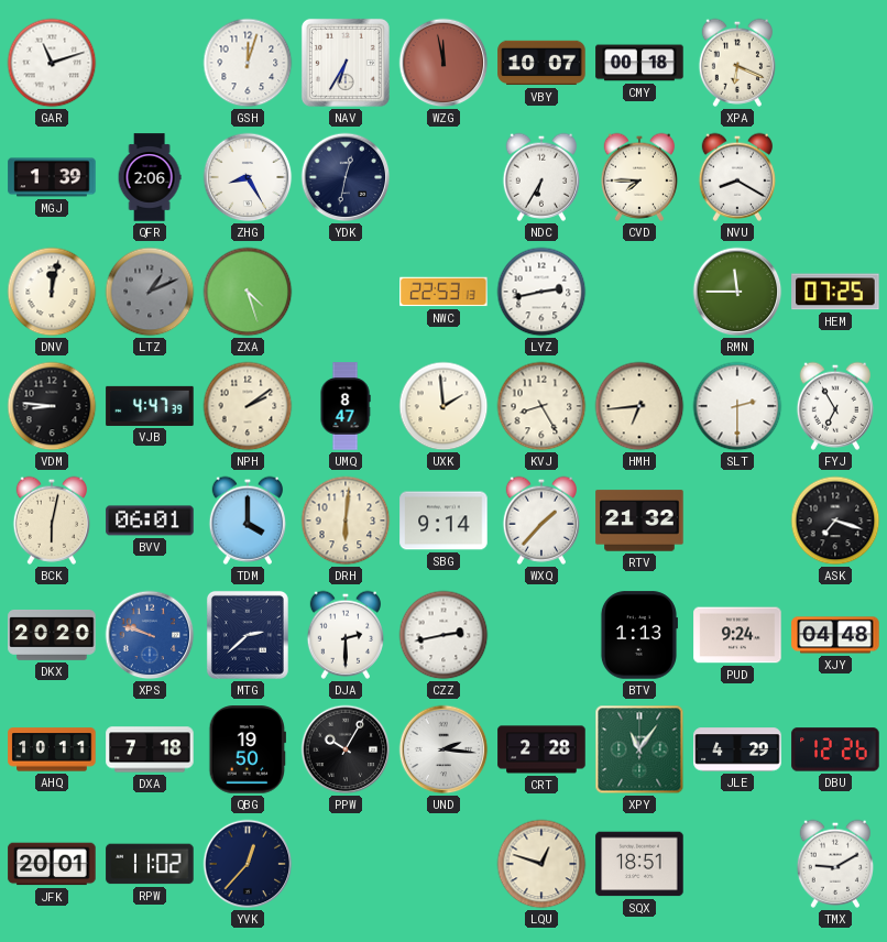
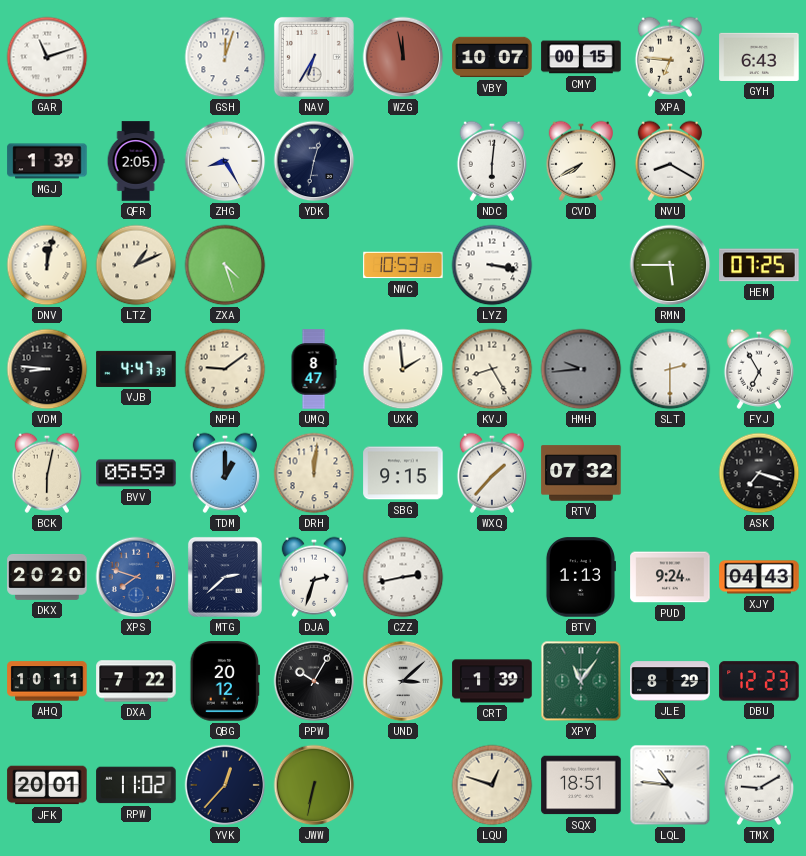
CMY: 00:18 -> 00:15
XPA: 6:19 -> 6:46
GYH: none -> 6:43
QFR: 2:06 -> 2:05
NDC: 6:35 -> 6:01
CVD: 7:45 -> 7:40
LTZ dial: grey -> cream
NWC: 22:53 -> 10:53
LYZ: 2:43 -> 3:17
RMN: 11:45 -> 5:45
NPH: 2:09 -> 9:09
HMH: 6:44 -> 9:44
HMH dial: cream -> grey
BVV: 06:01 -> 05:59
TDM: 4:00 -> 1:00
DRH: 6:01 -> 12:01
SBG: 9:14 -> 9:15
RTV: 21:32 -> 07:32
XPS: 9:48 -> 7:48
DJA: 2:30 -> 2:33
XJY: 04:48 -> 04:43
DXA: 7:18 -> 7:22
QBG: 19:50 -> 20:12
UND: 2:16 -> 3:08
CRT: 2:28 -> 1:39
JLE: 4:29 -> 8:29
DBU: 12:26 -> 12:23
JWW: none -> 6:32
LQL: none -> 10:46
